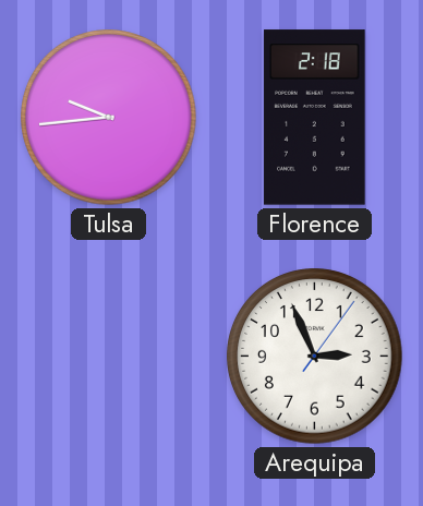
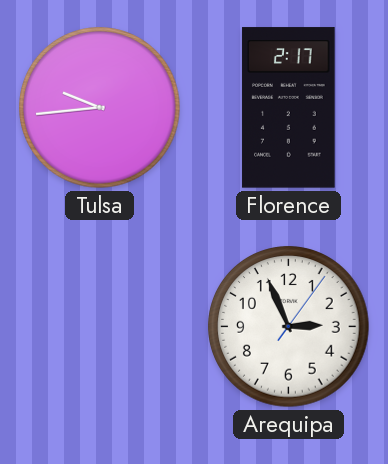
Florence: 2:18 -> 2:17
